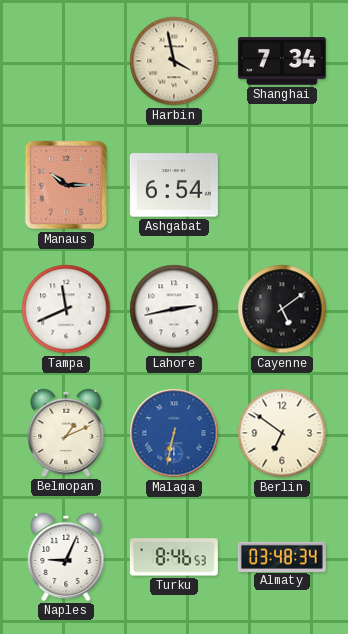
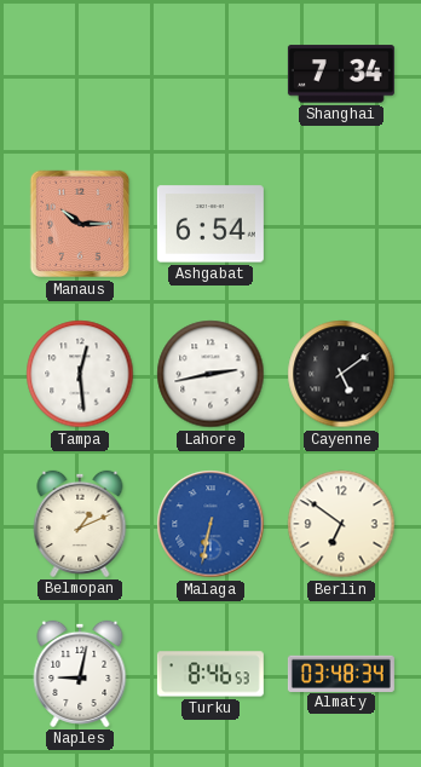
Harbin: 3:58 -> none
Tampa: 11:41 -> 12:29
Naples: 9:04 -> 9:02
